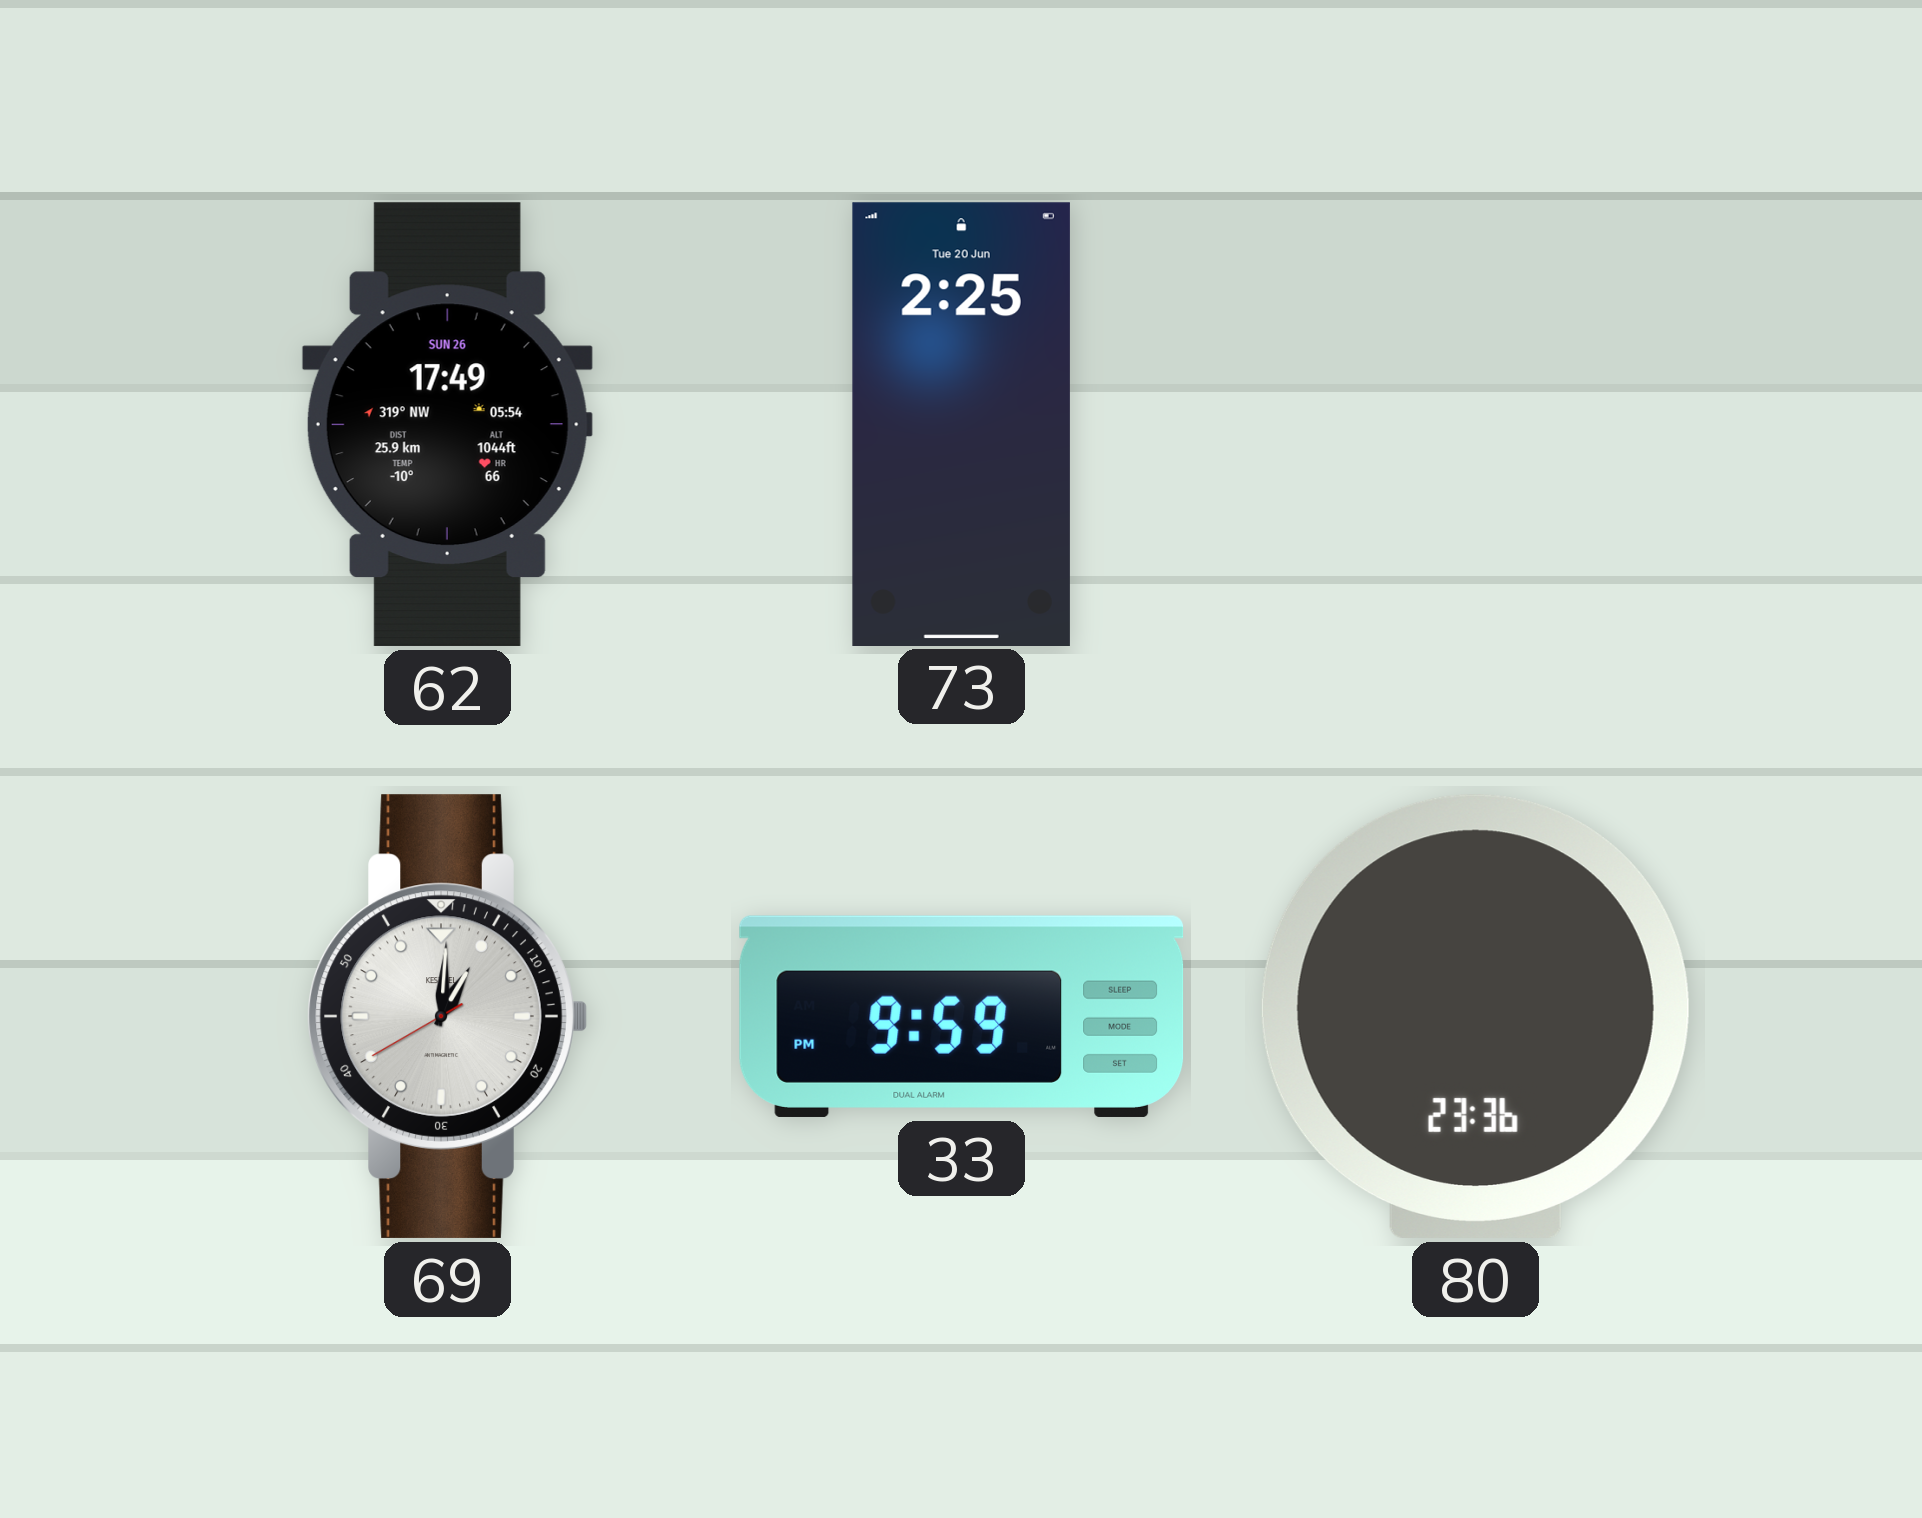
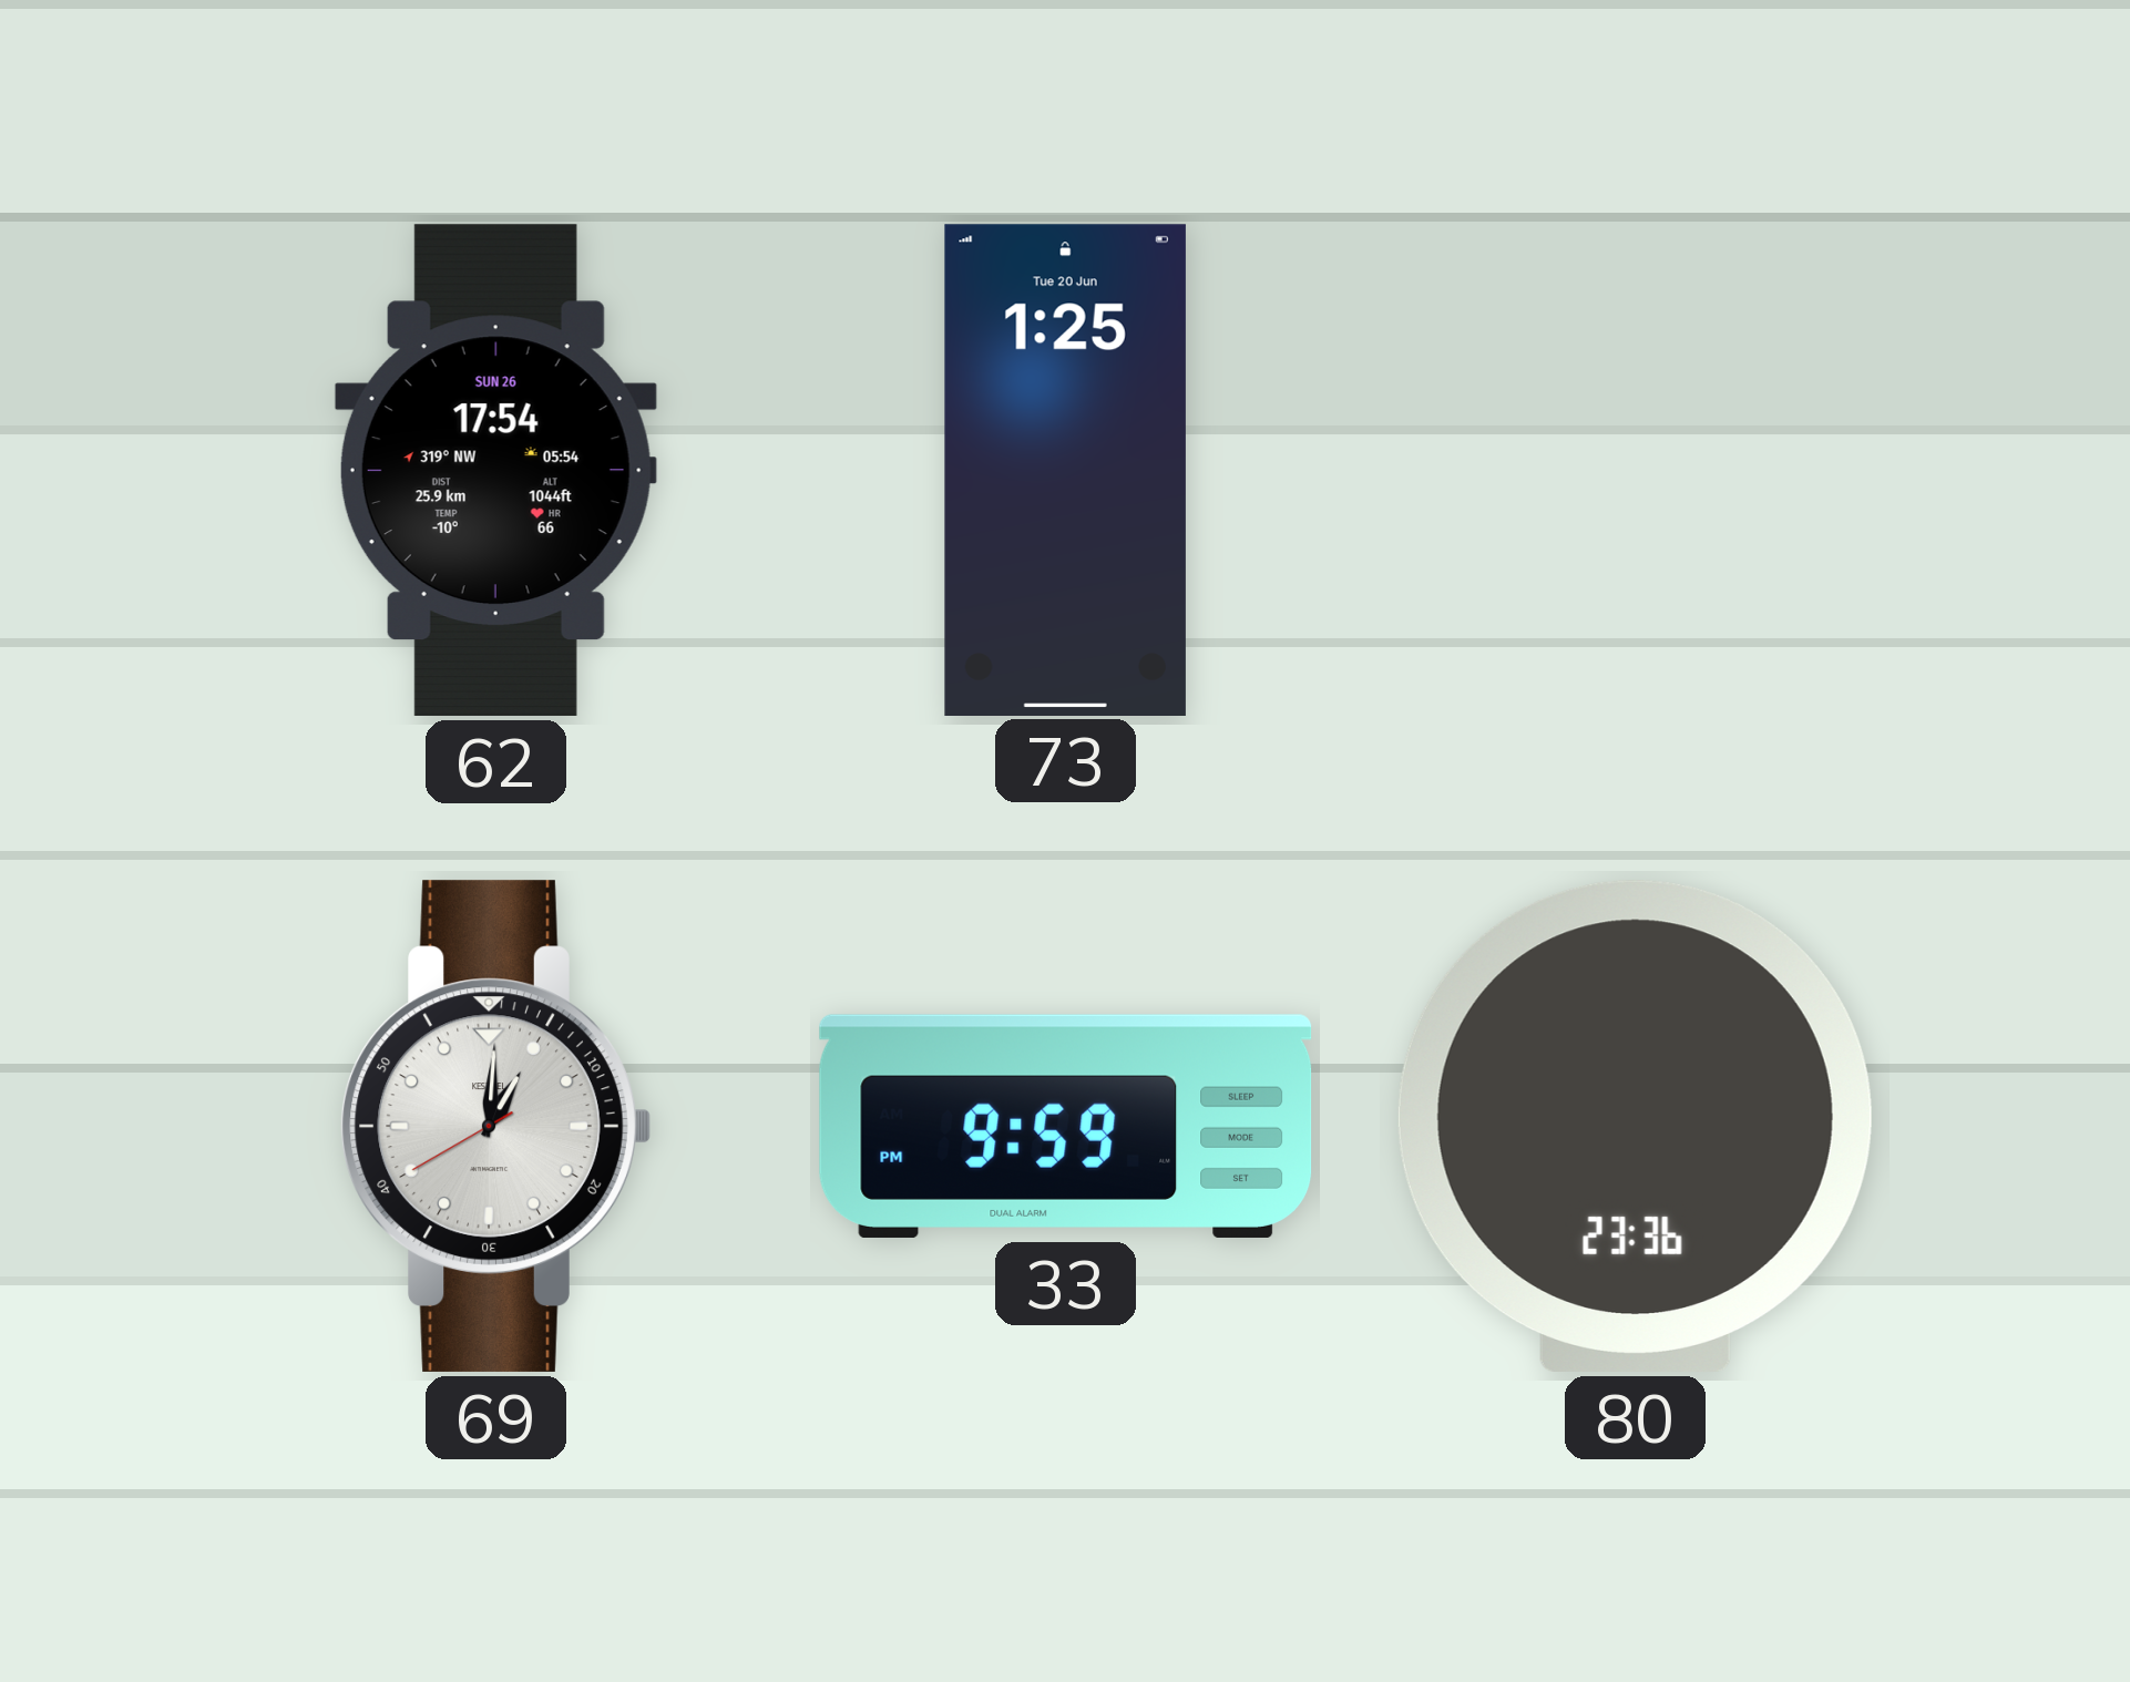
62: 17:49 -> 17:54
73: 2:25 -> 1:25
